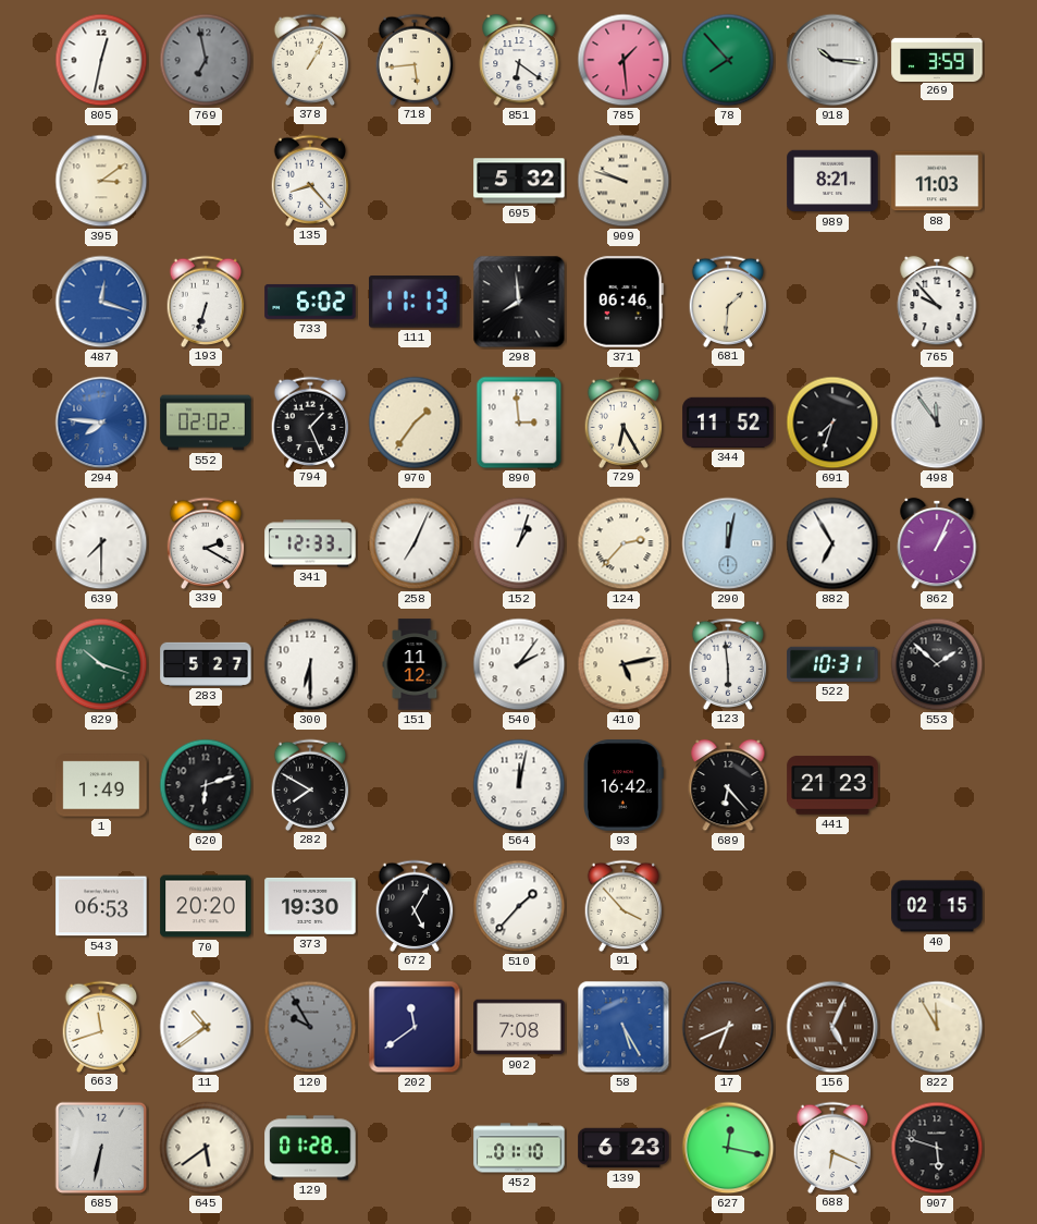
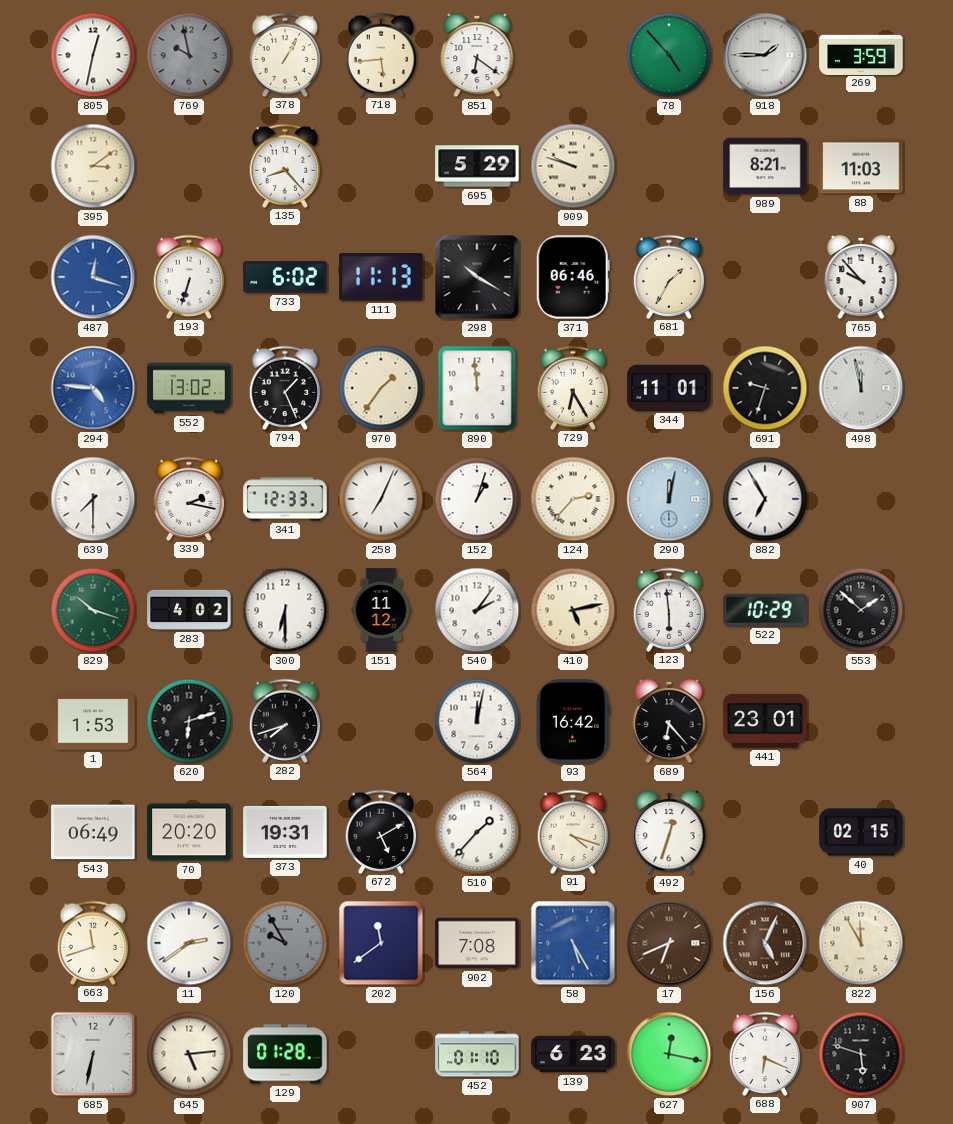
769: 6:58 -> 9:58
785: 1:29 -> none
78: 7:53 -> 4:53
918: 10:16 -> 1:45
695: 5:32 -> 5:29
298: 7:59 -> 10:20
681: 1:31 -> 1:35
294: 7:46 -> 4:46
552: 02:02 -> 13:02
890: 2:59 -> 11:59
344: 11:52 -> 11:01
691: 7:33 -> 9:33
498: 11:54 -> 11:58
339: 2:20 -> 2:17
862: 1:04 -> none
283: 5:27 -> 4:02
522: 10:31 -> 10:29
1: 1:49 -> 1:53
282: 7:50 -> 7:42
441: 21:23 -> 23:01
543: 06:53 -> 06:49
373: 19:30 -> 19:31
672: 5:05 -> 5:10
91: 3:53 -> 4:18
492: none -> 12:33
11: 10:39 -> 2:39
645: 5:39 -> 5:14
